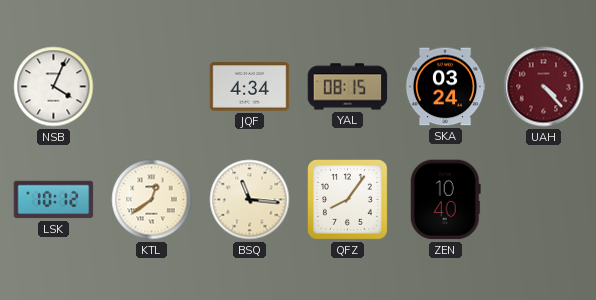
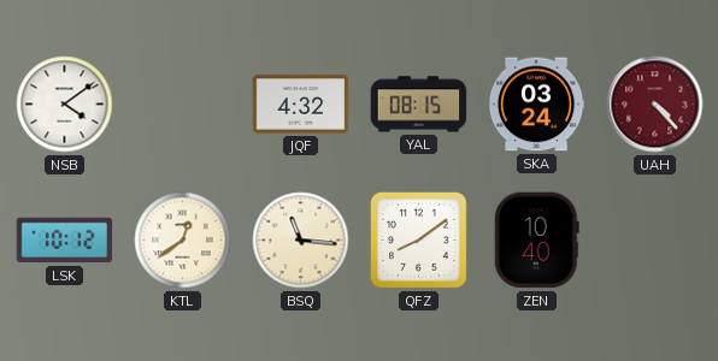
NSB: 4:04 -> 4:09
JQF: 4:34 -> 4:32
QFZ: 8:06 -> 8:09
